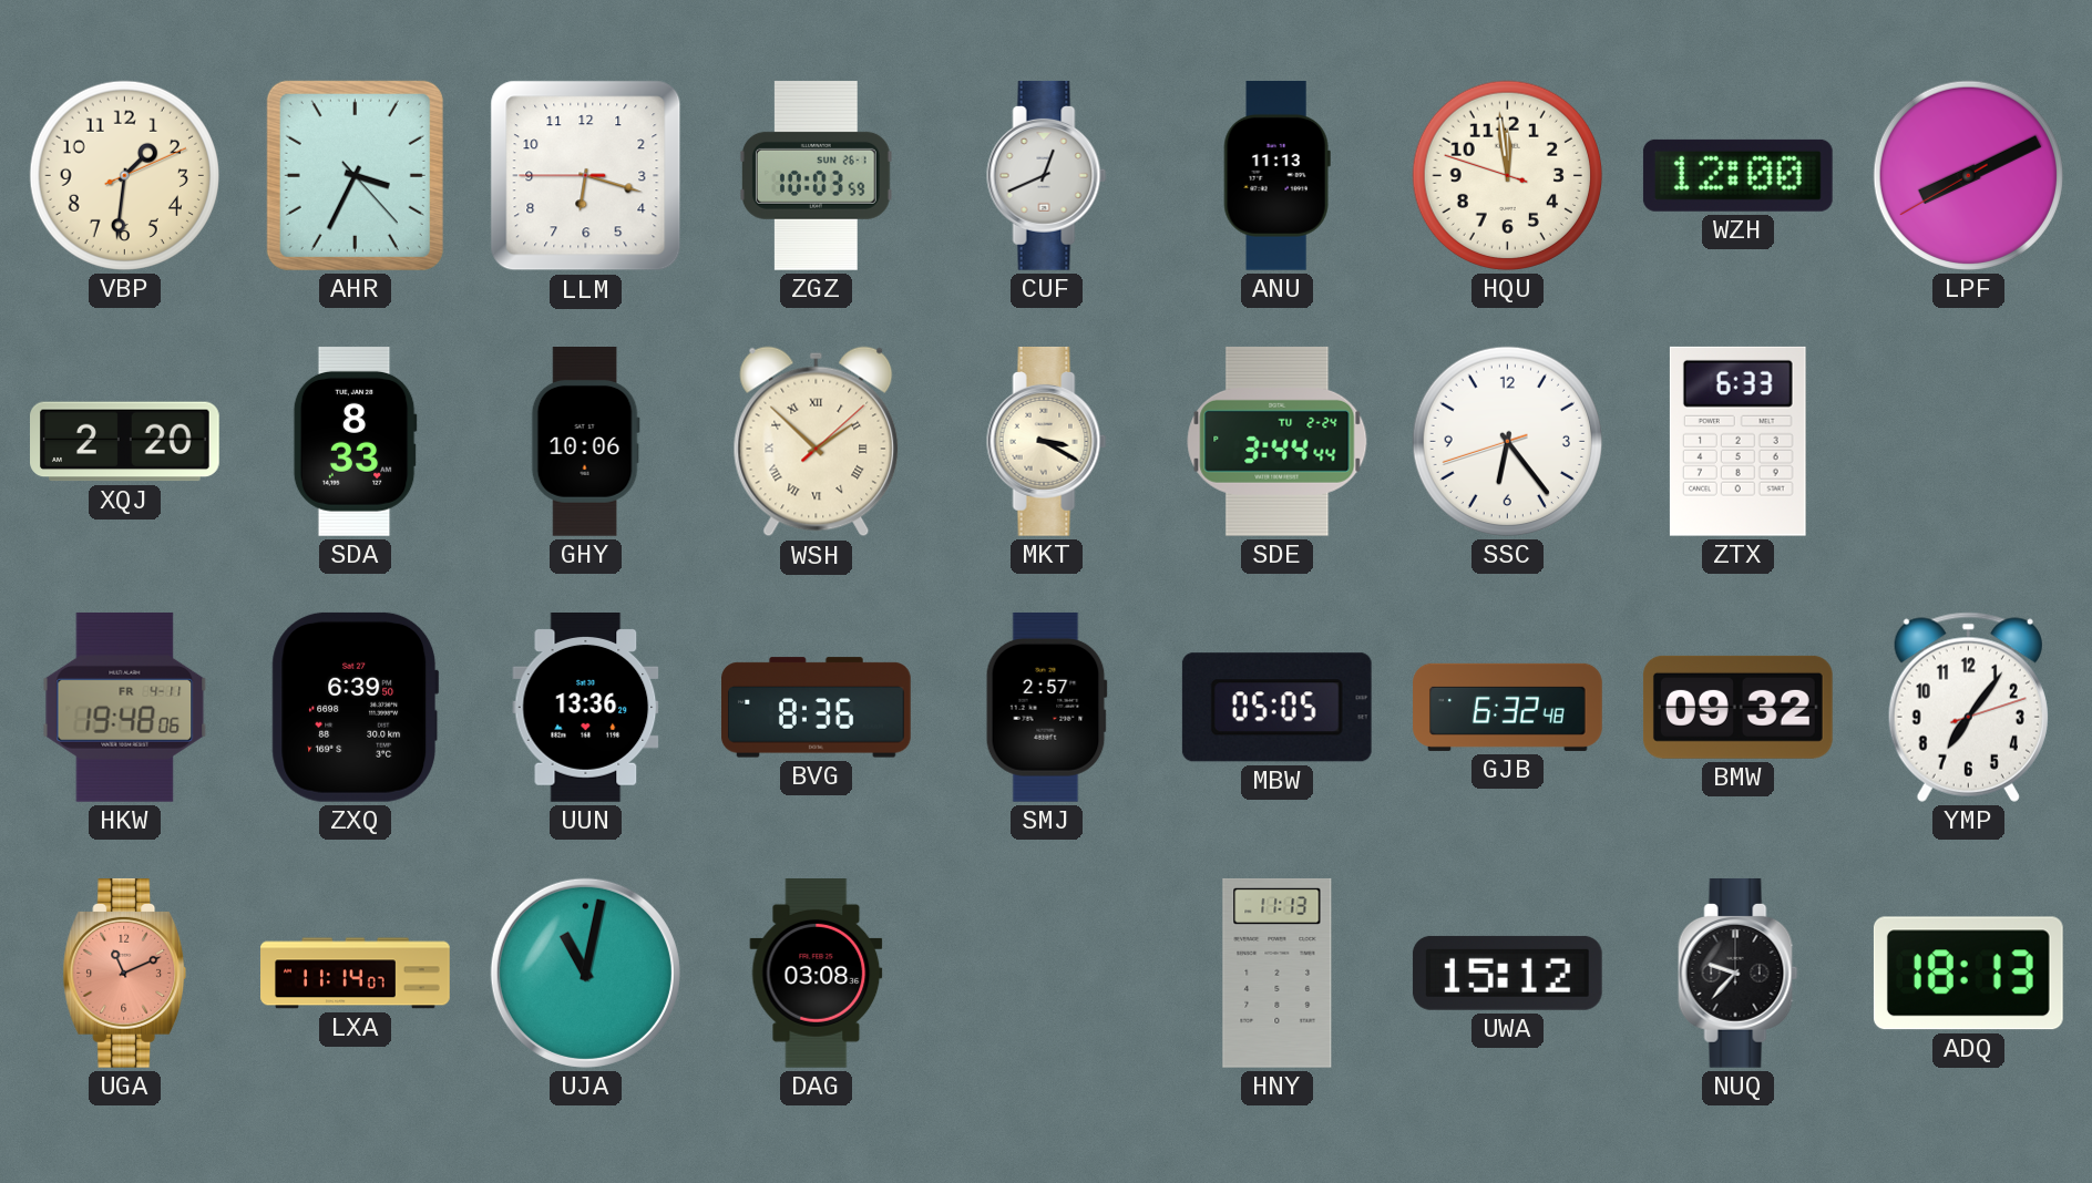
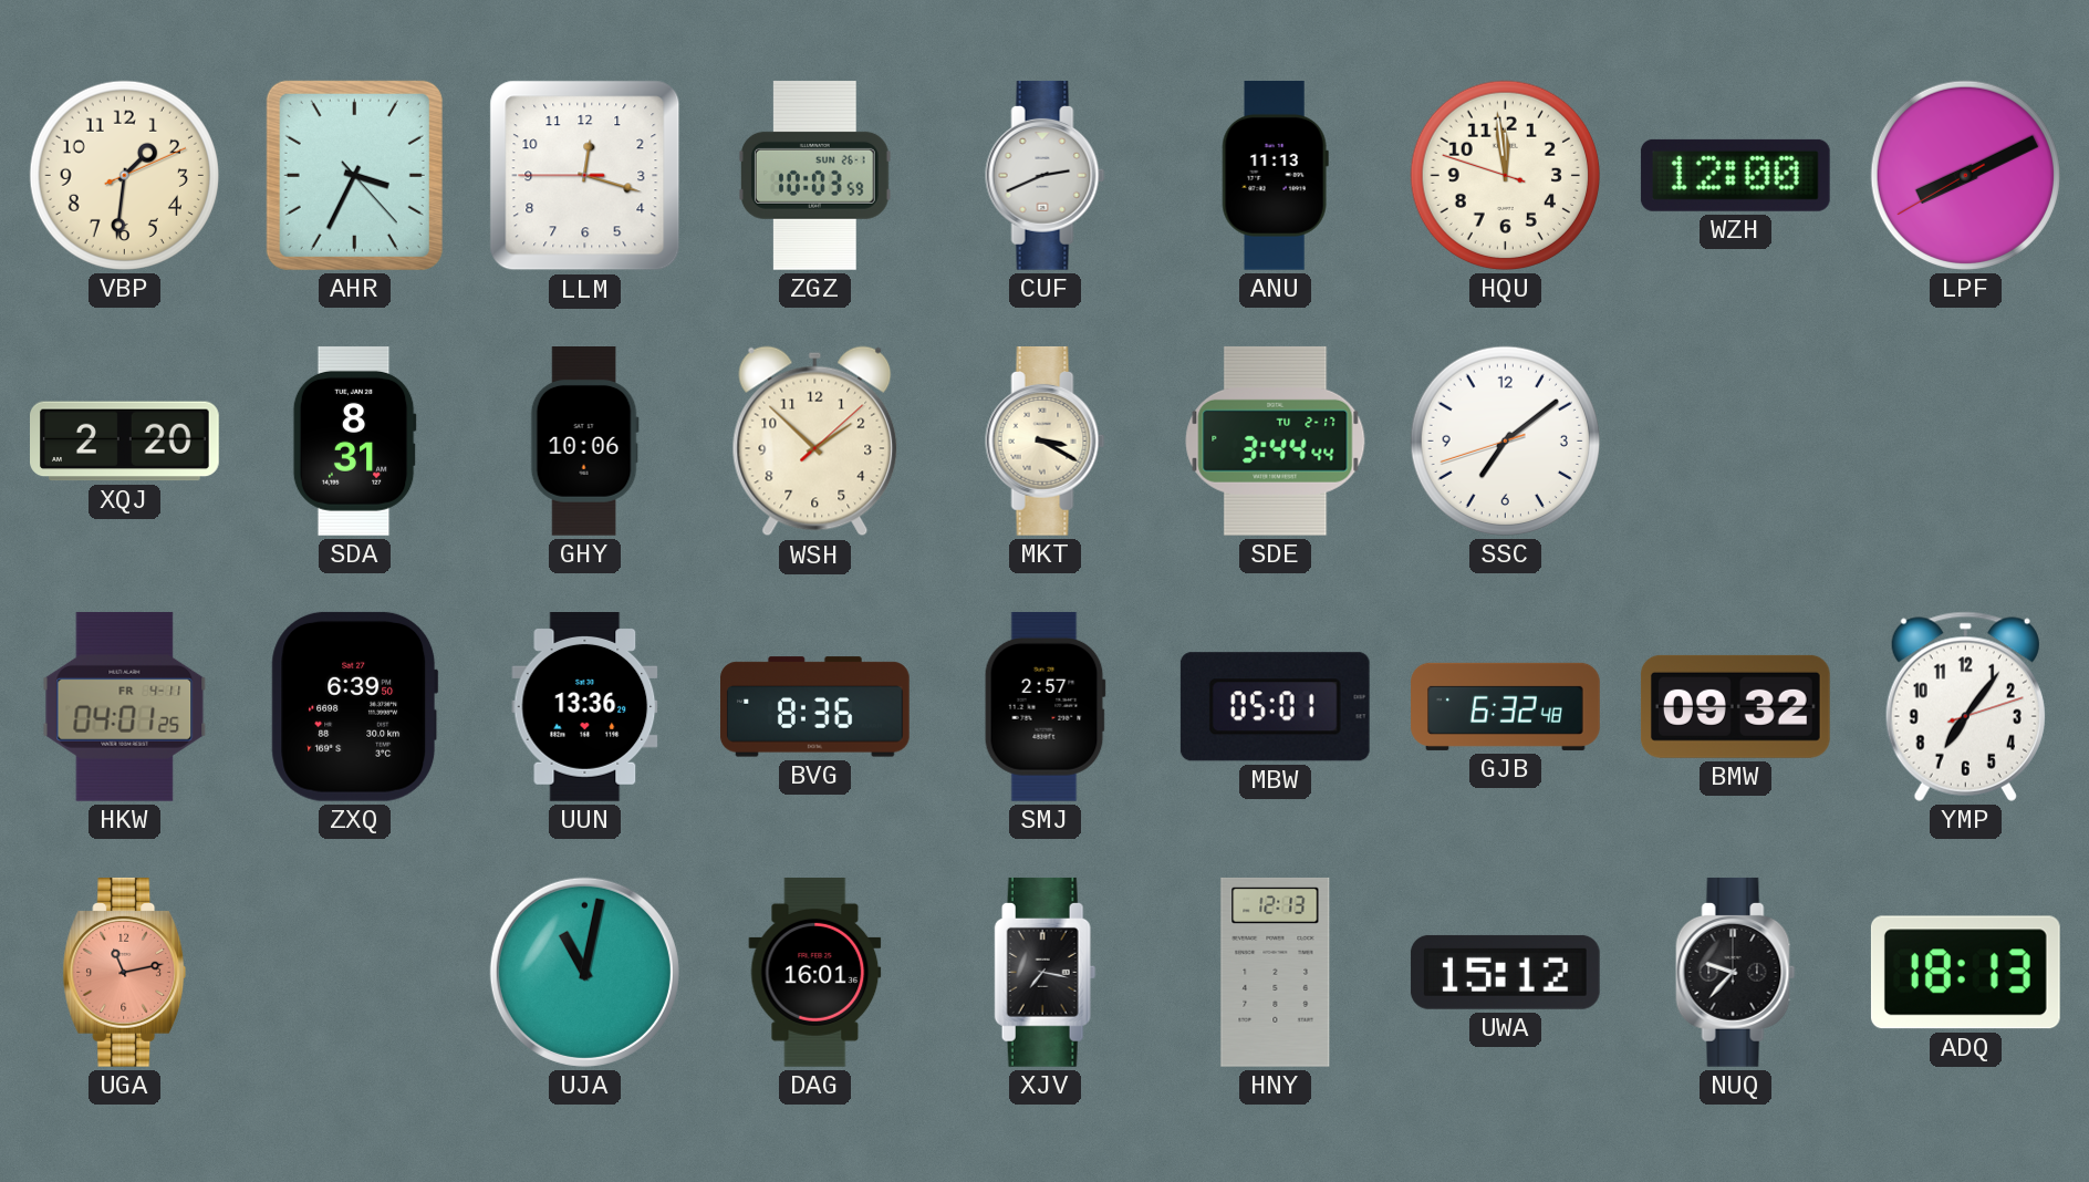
LLM: 6:17 -> 12:17
CUF: 12:41 -> 2:41
SDA: 8:33 -> 8:31
WSH numerals: Roman -> Arabic
SDE date: TU 2-24 -> TU 2-17
SSC: 6:23 -> 7:08
ZTX: 6:33 -> none
HKW: 19:48 -> 04:01
MBW: 05:05 -> 05:01
UGA: 11:11 -> 11:13
LXA: 11:14 -> none
DAG: 03:08 -> 16:01
XJV: none -> 7:17
HNY: 11:13 -> 12:13
